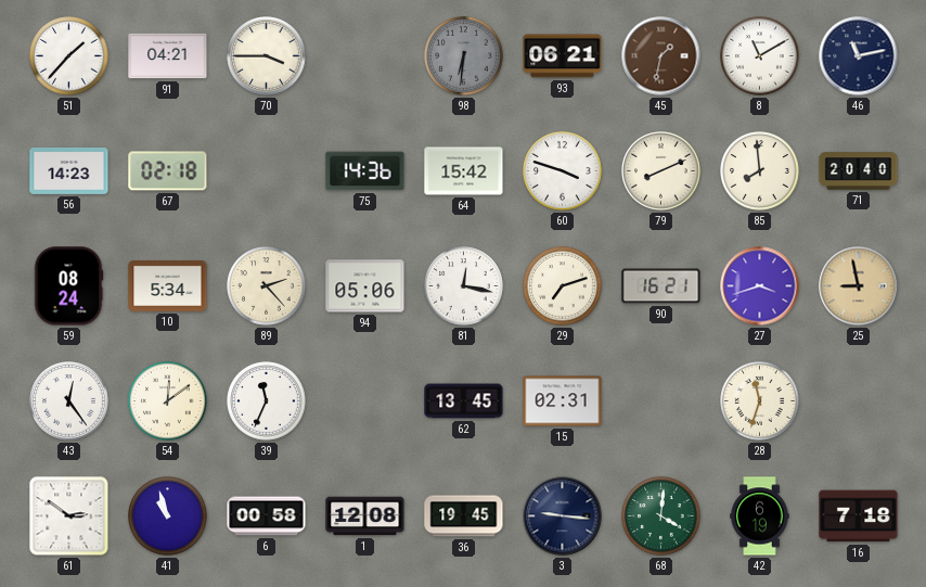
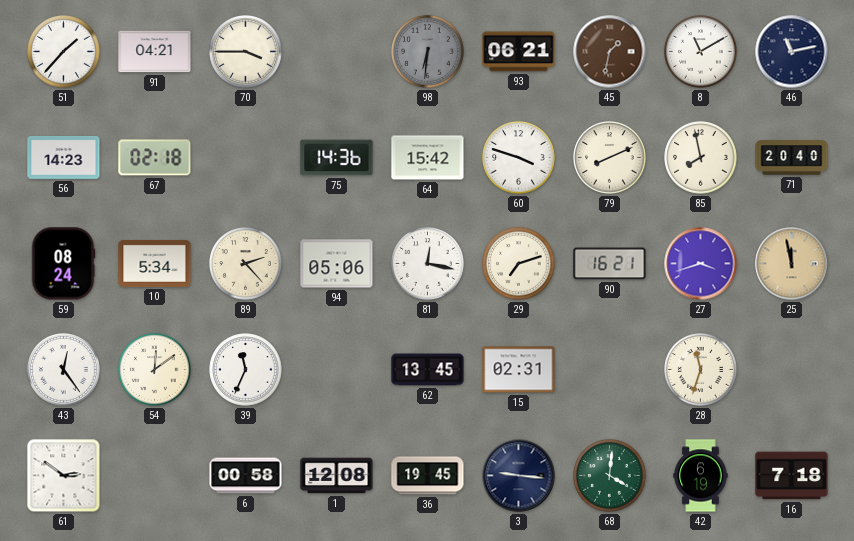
85: 7:59 -> 7:58
25: 8:58 -> 11:58
41: 10:57 -> none
